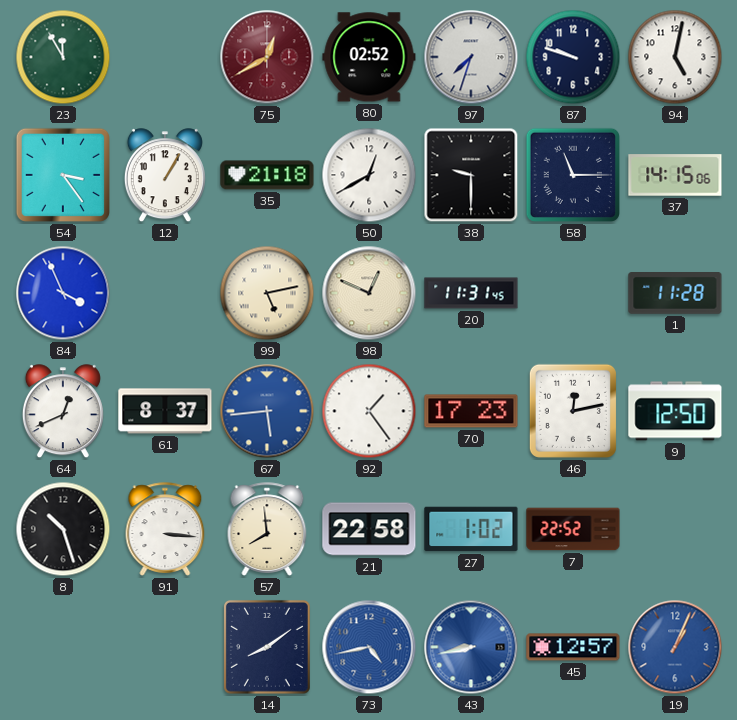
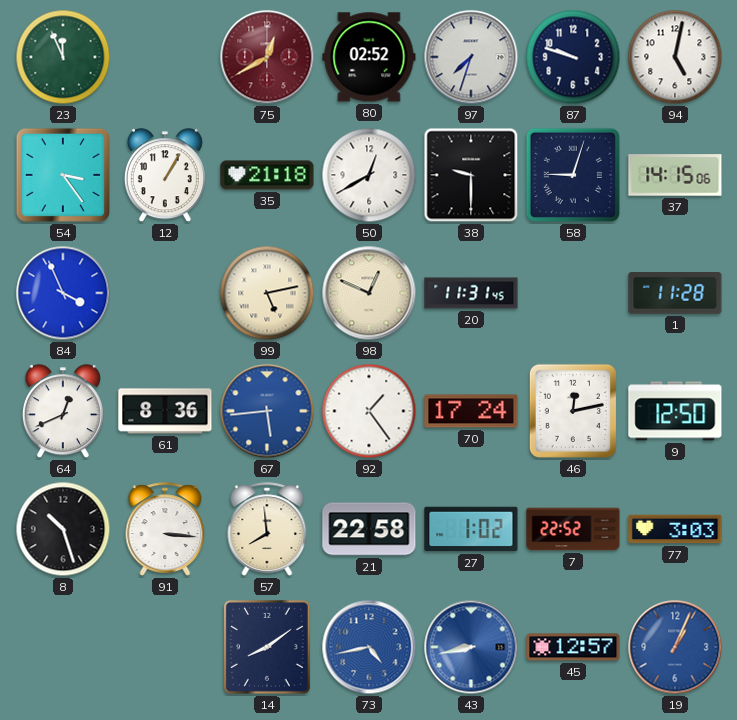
23: 11:55 -> 11:56
58: 11:15 -> 9:03
61: 8:37 -> 8:36
70: 17:23 -> 17:24
77: none -> 3:03
